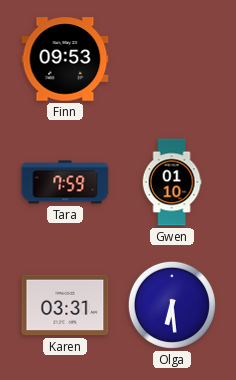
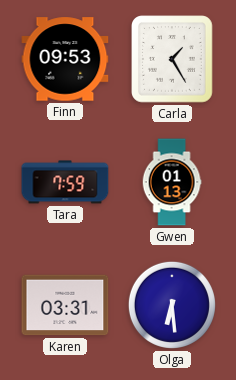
Carla: none -> 1:25
Gwen: 01:10 -> 01:13
